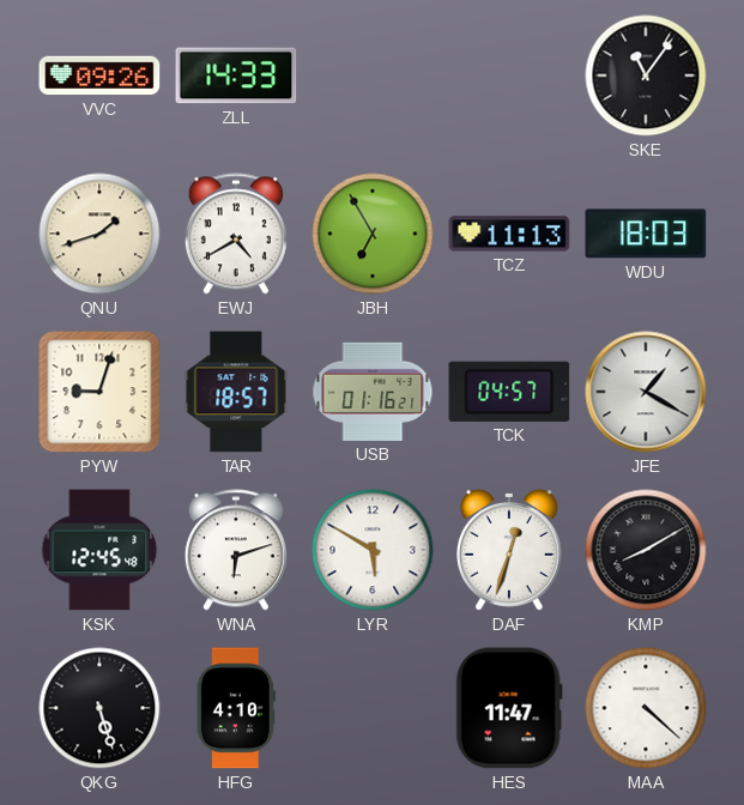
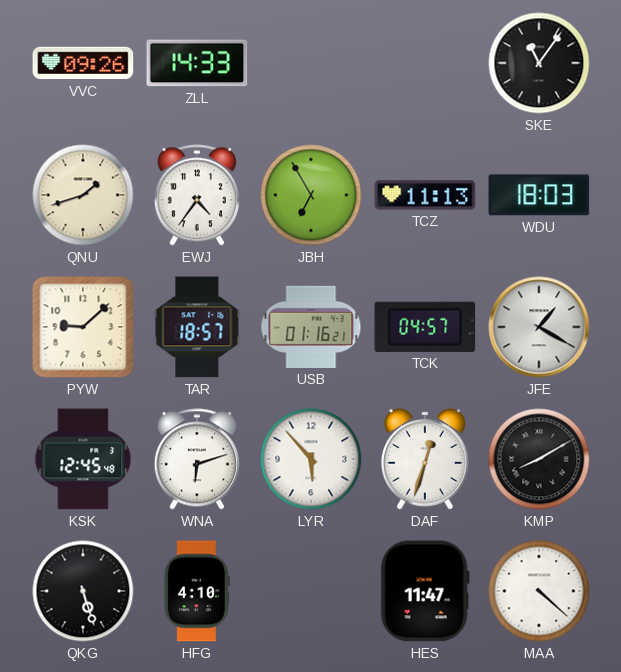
EWJ: 4:40 -> 4:36
PYW: 9:03 -> 9:08
LYR: 5:50 -> 5:53
